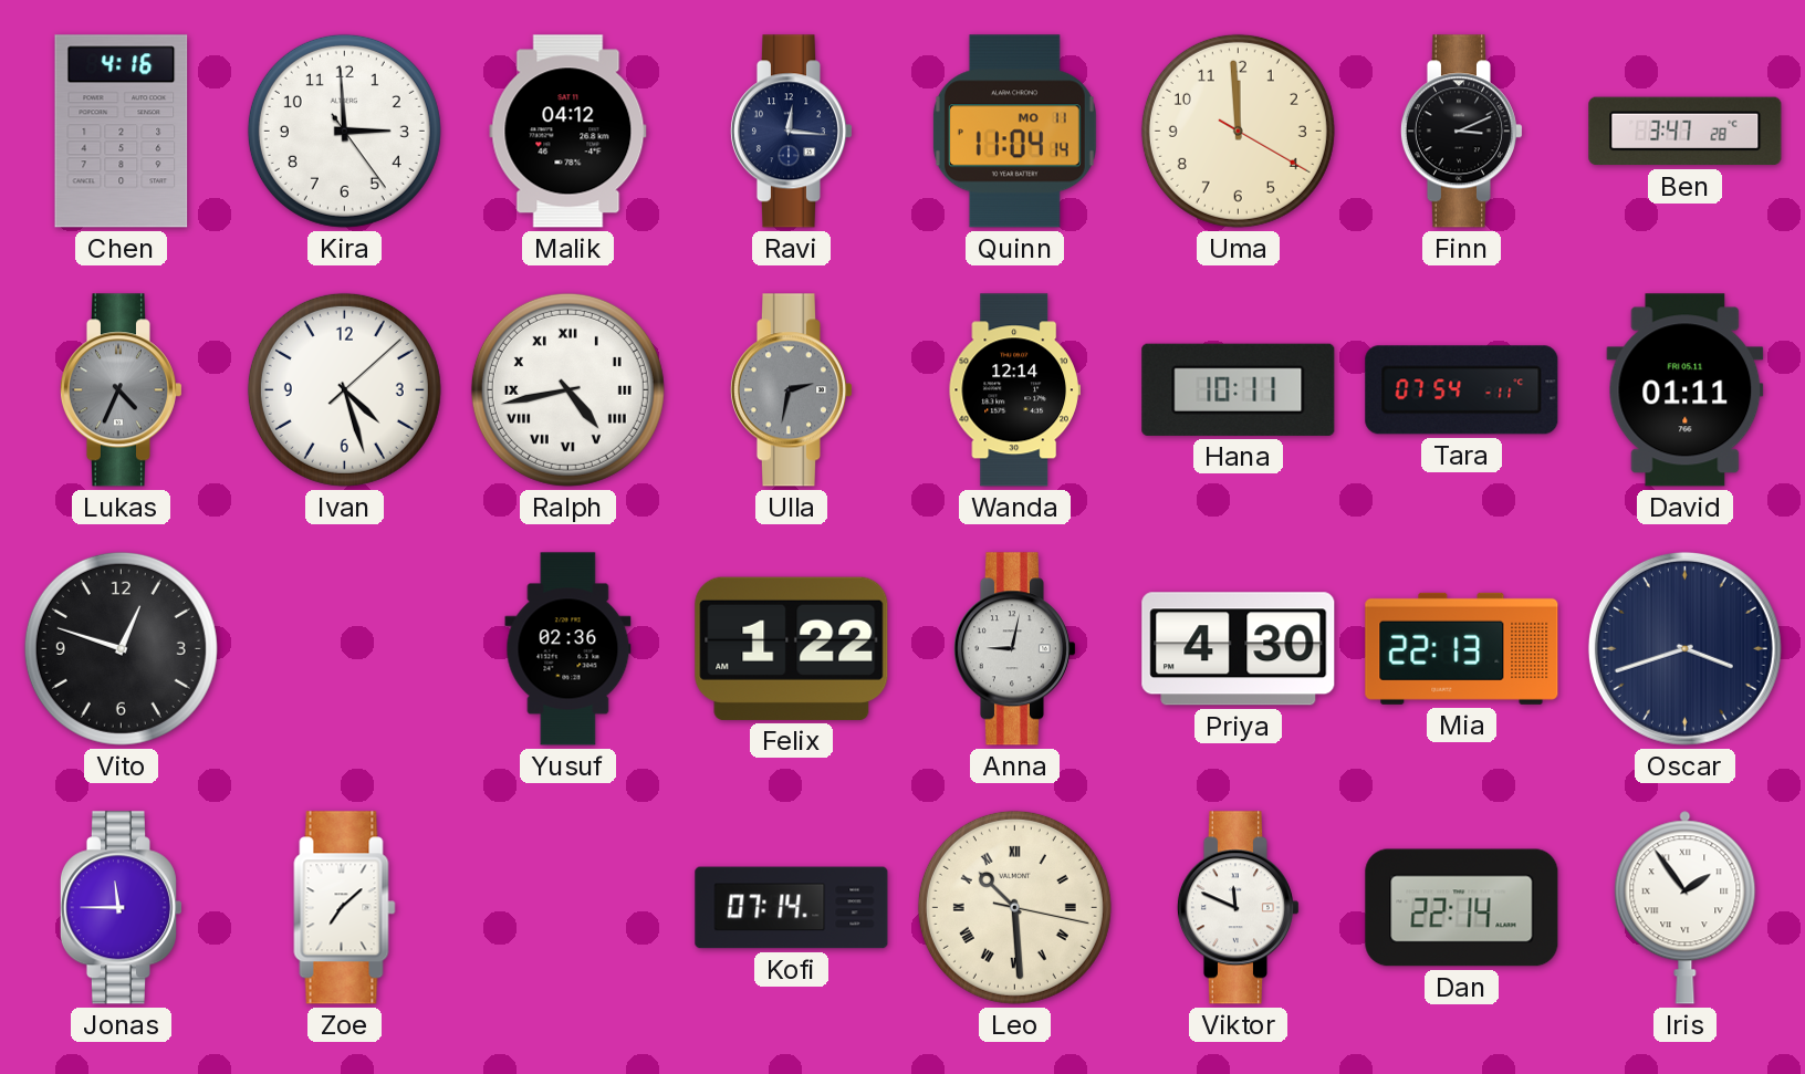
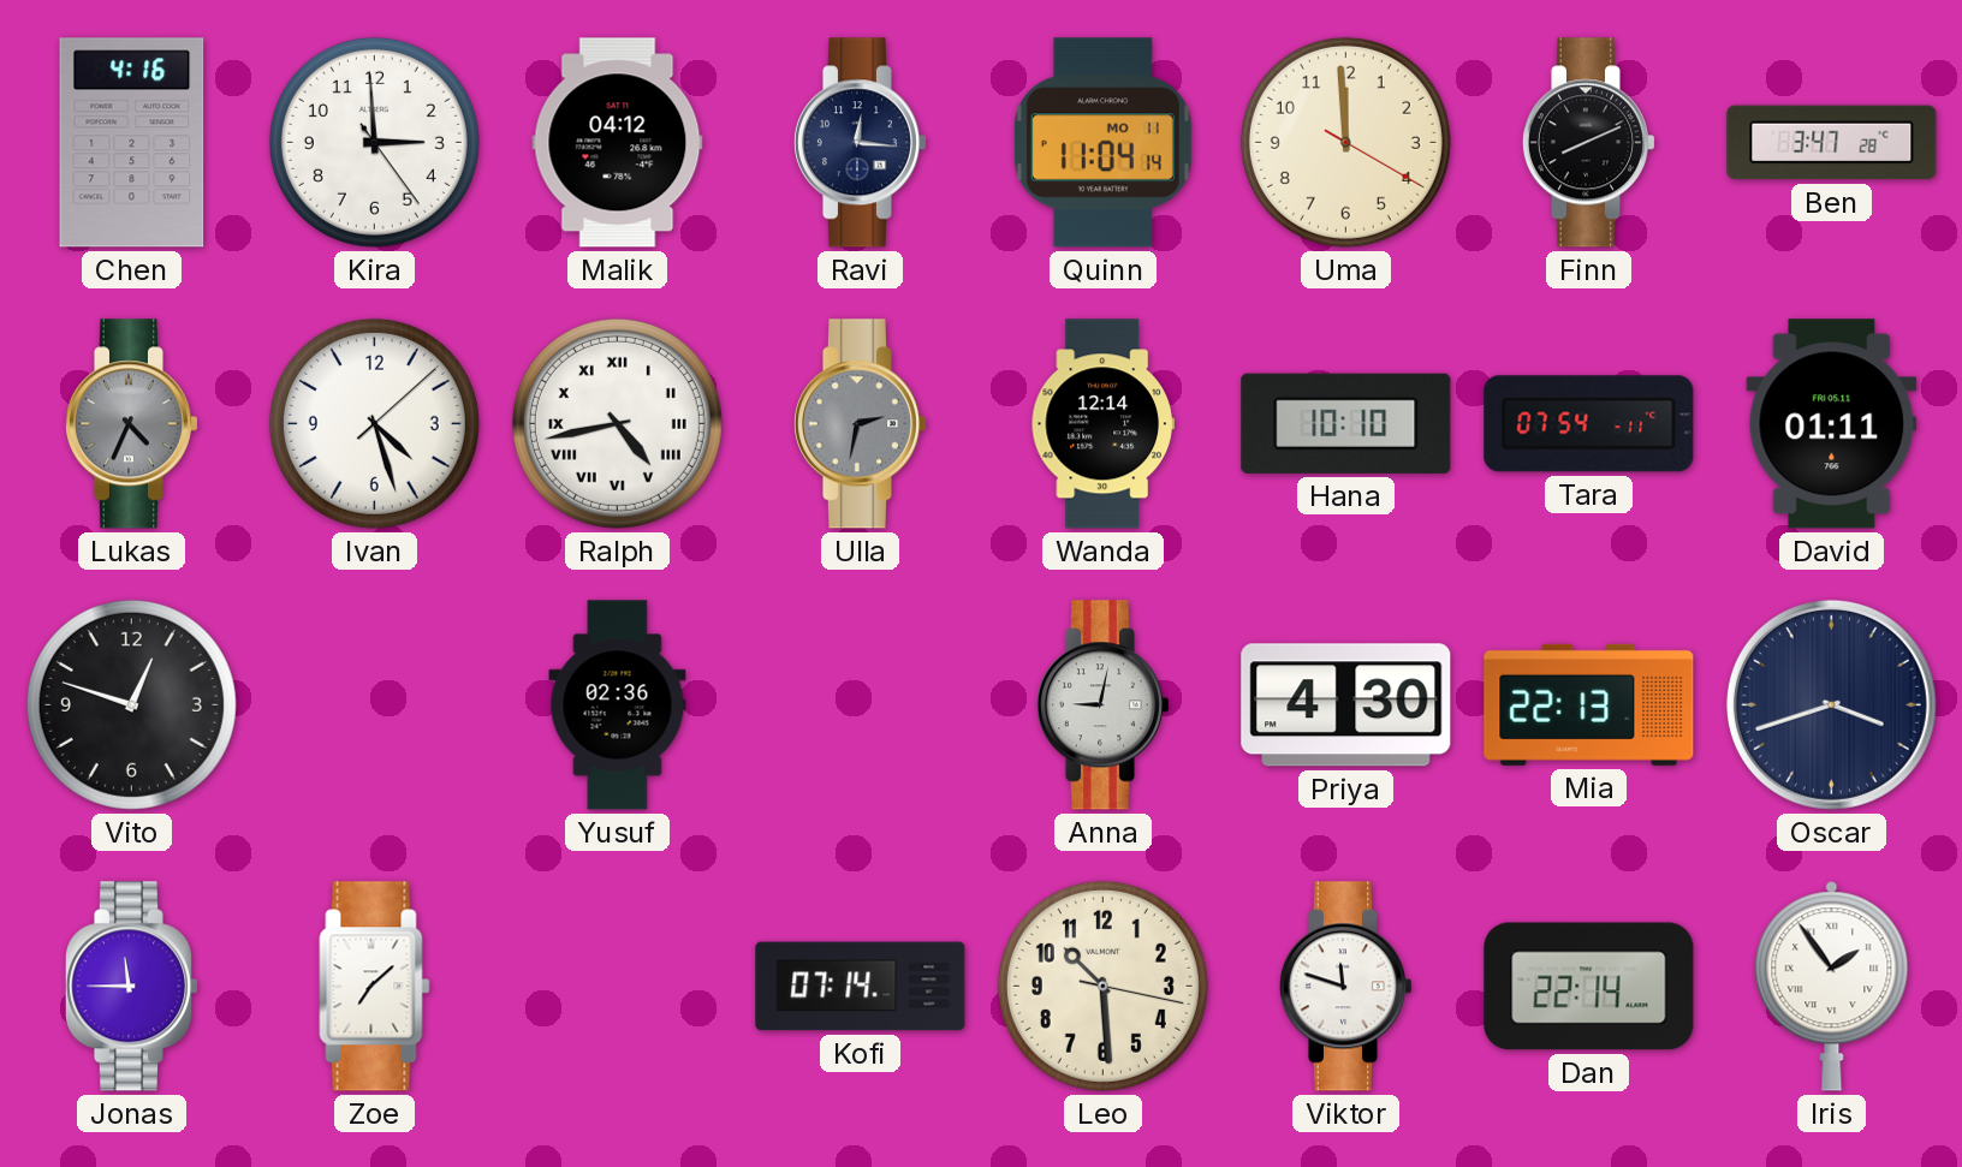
Finn: 3:11 -> 8:11
Hana: 10:11 -> 10:10
Felix: 1:22 -> none
Leo numerals: Roman -> Arabic
Viktor: 11:49 -> 11:48
